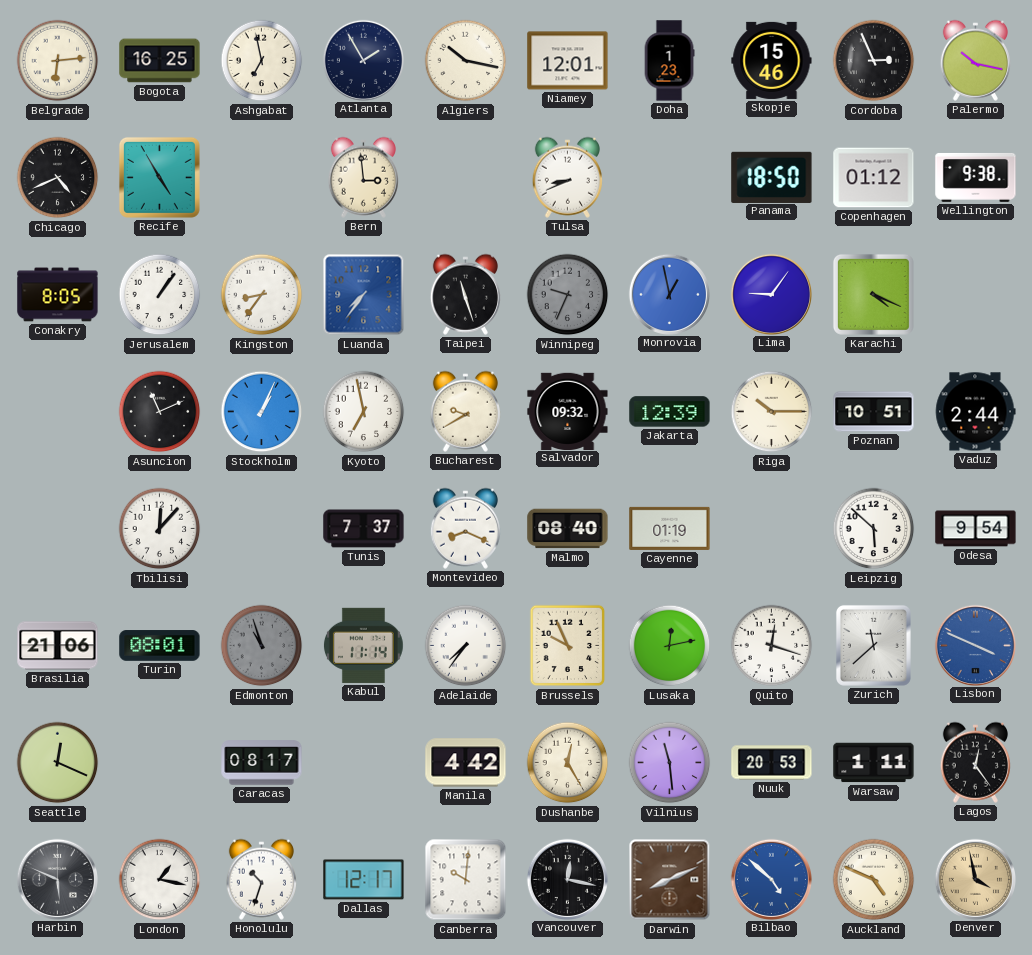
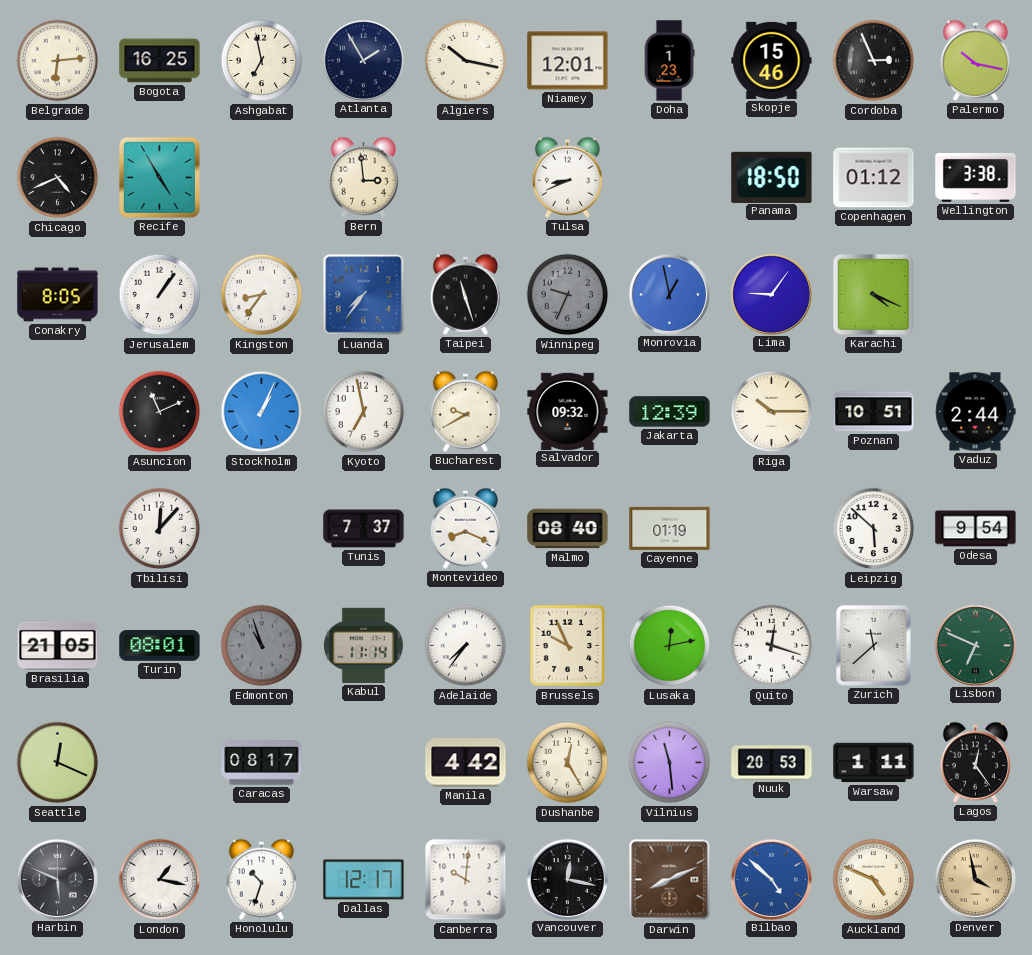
Wellington: 9:38 -> 3:38
Brasilia: 21:06 -> 21:05
Lisbon: 3:49 -> 6:49
Lisbon dial: blue -> green
